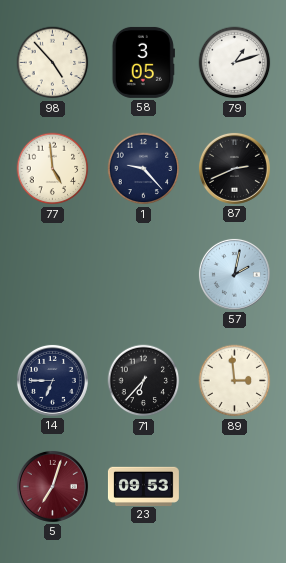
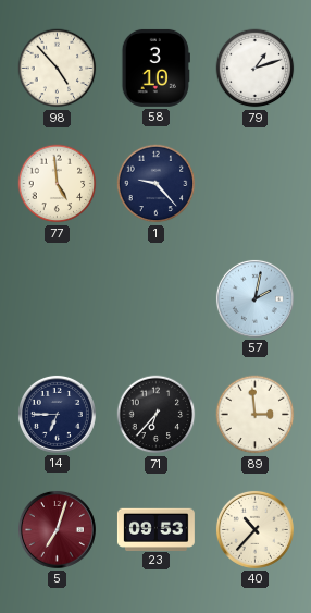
58: 3:05 -> 3:10
87: 2:41 -> none
40: none -> 10:37
